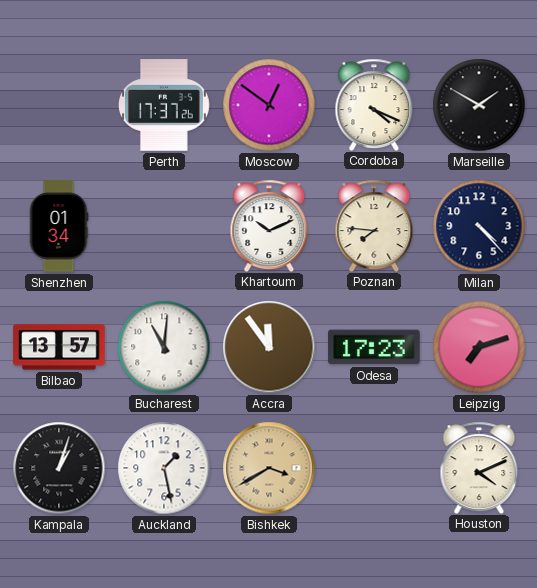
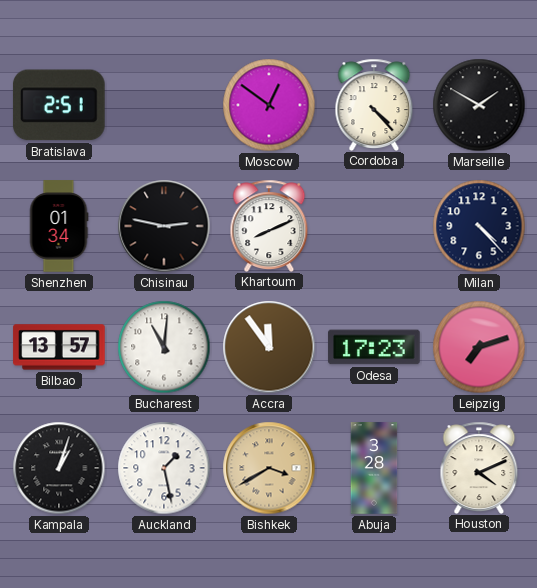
Bratislava: none -> 2:51
Perth: 17:37 -> none
Cordoba: 4:19 -> 4:23
Chisinau: none -> 2:47
Khartoum: 10:11 -> 8:11
Poznan: 7:46 -> none
Abuja: none -> 3:28
